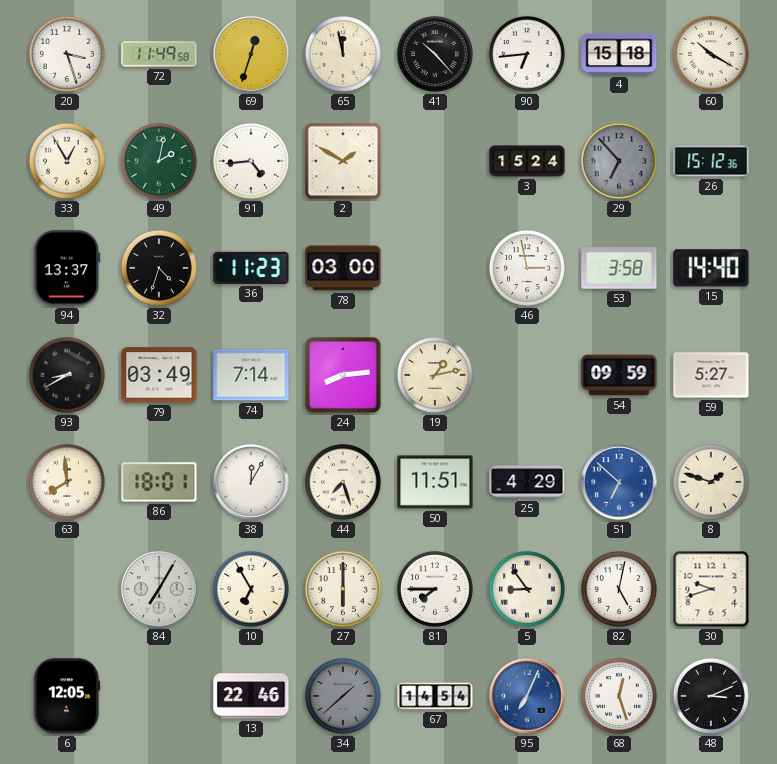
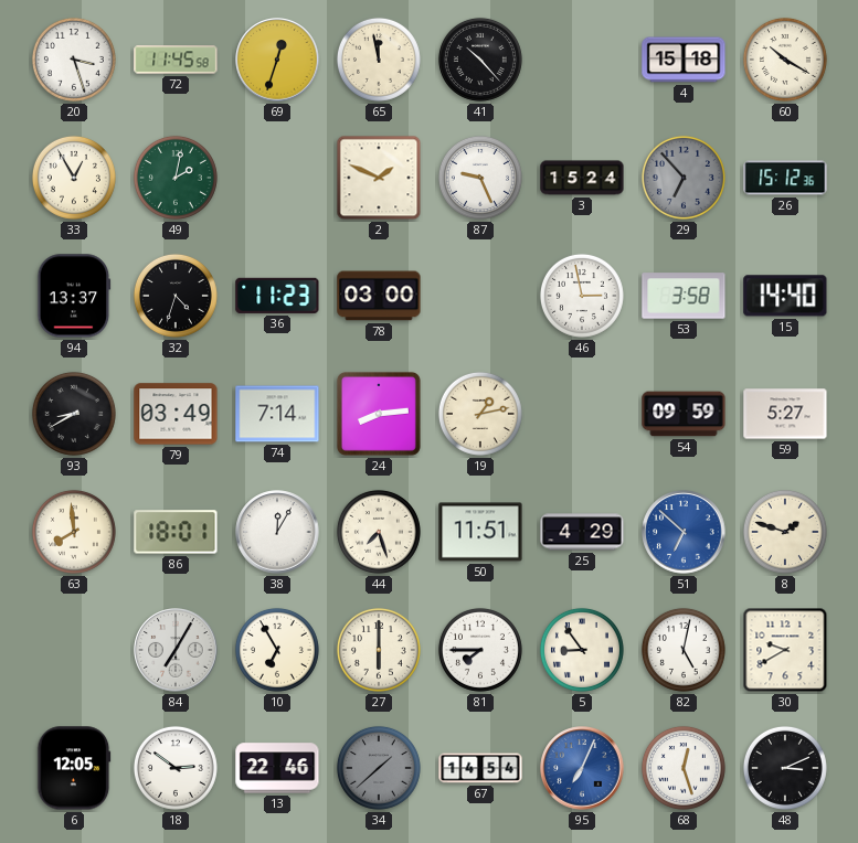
72: 11:49 -> 11:45
90: 6:44 -> none
91: 4:44 -> none
2: 1:50 -> 1:49
87: none -> 9:26
30: 9:42 -> 9:40
18: none -> 2:51
